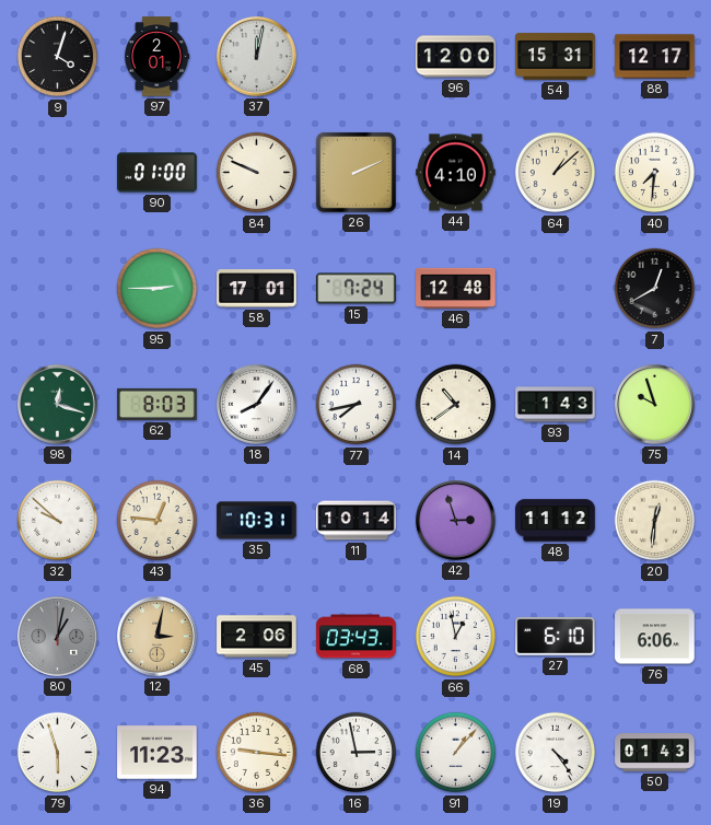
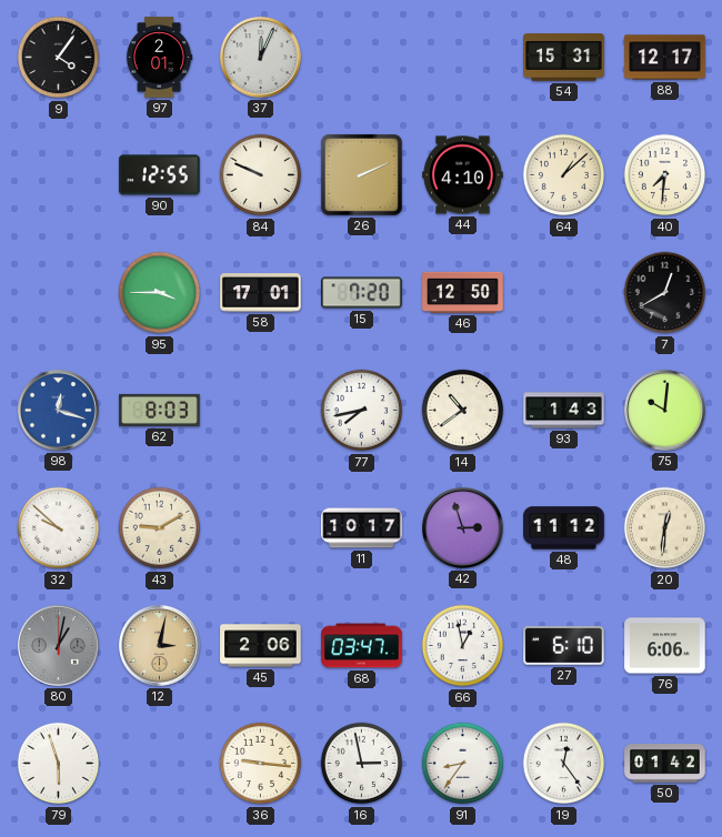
9: 4:03 -> 4:06
37: 12:02 -> 12:04
96: 12:00 -> none
90: 01:00 -> 12:55
95: 2:45 -> 3:45
15: 7:24 -> 7:20
46: 12:48 -> 12:50
98 dial: green -> blue
18: 8:06 -> none
75: 9:57 -> 10:01
43: 12:46 -> 9:10
35: 10:31 -> none
11: 10:14 -> 10:17
68: 03:43 -> 03:47
94: 11:23 -> none
91: 1:07 -> 8:36
19: 4:24 -> 12:24
50: 01:43 -> 01:42
